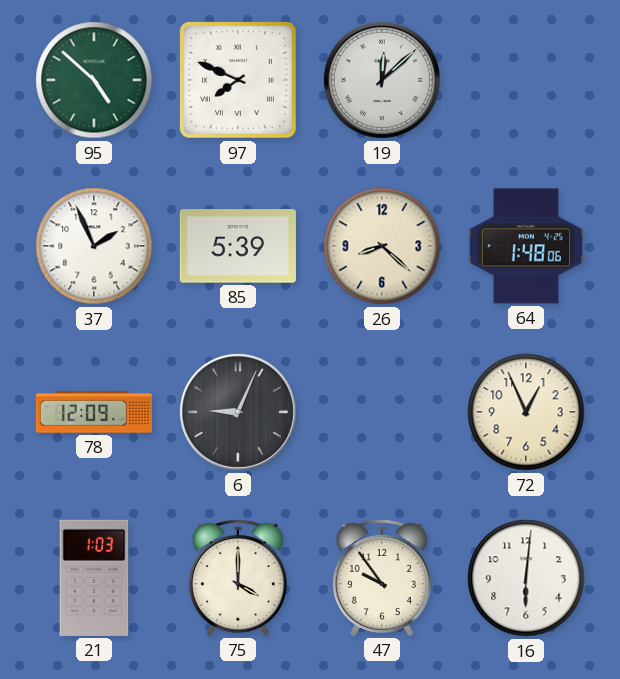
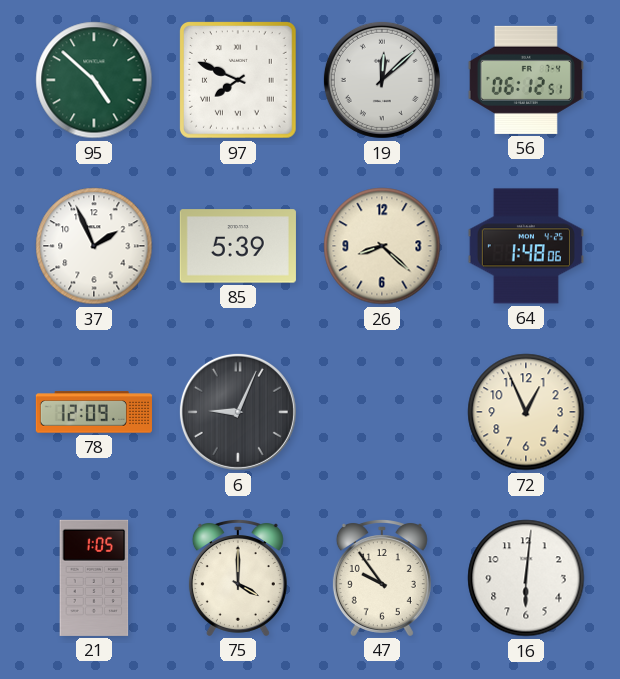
56: none -> 06:12
21: 1:03 -> 1:05
